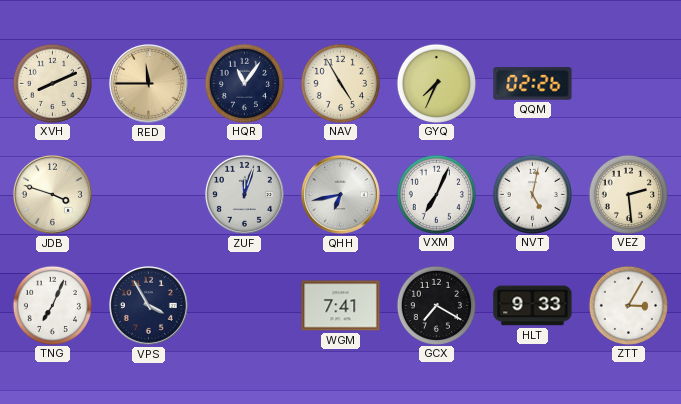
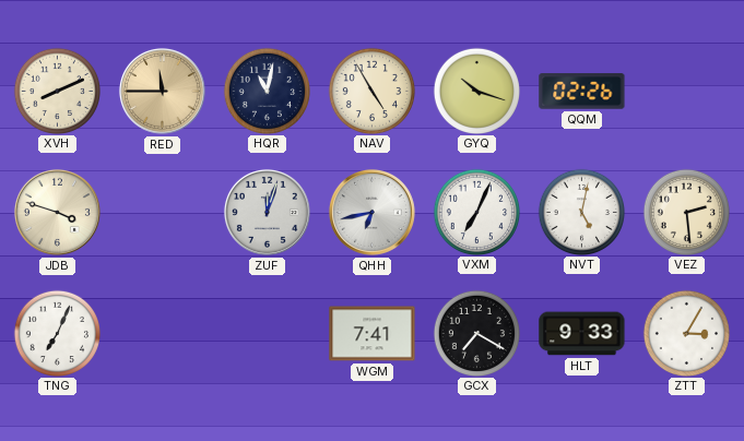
HQR: 11:06 -> 11:02
GYQ: 7:34 -> 10:18
VPS: 3:55 -> none
